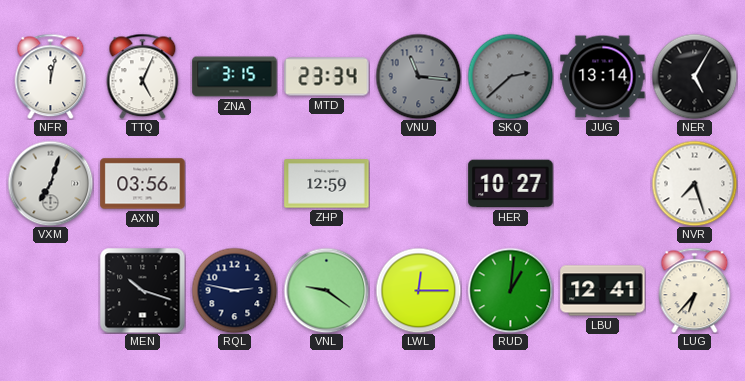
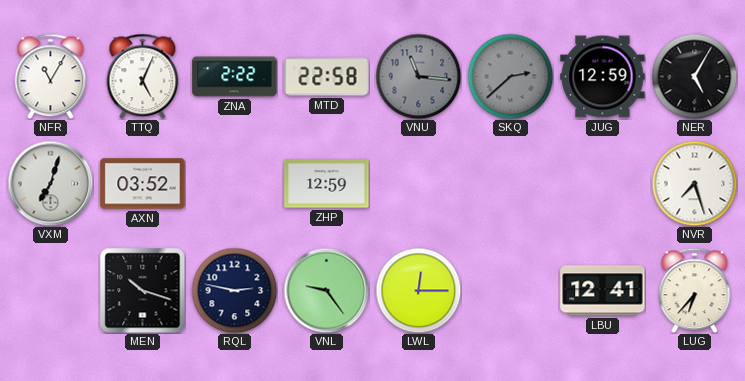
NFR: 12:02 -> 11:05
ZNA: 3:15 -> 2:22
MTD: 23:34 -> 22:58
JUG: 13:14 -> 12:59
AXN: 03:56 -> 03:52
HER: 10:27 -> none
VNL: 9:21 -> 9:24
RUD: 1:01 -> none
